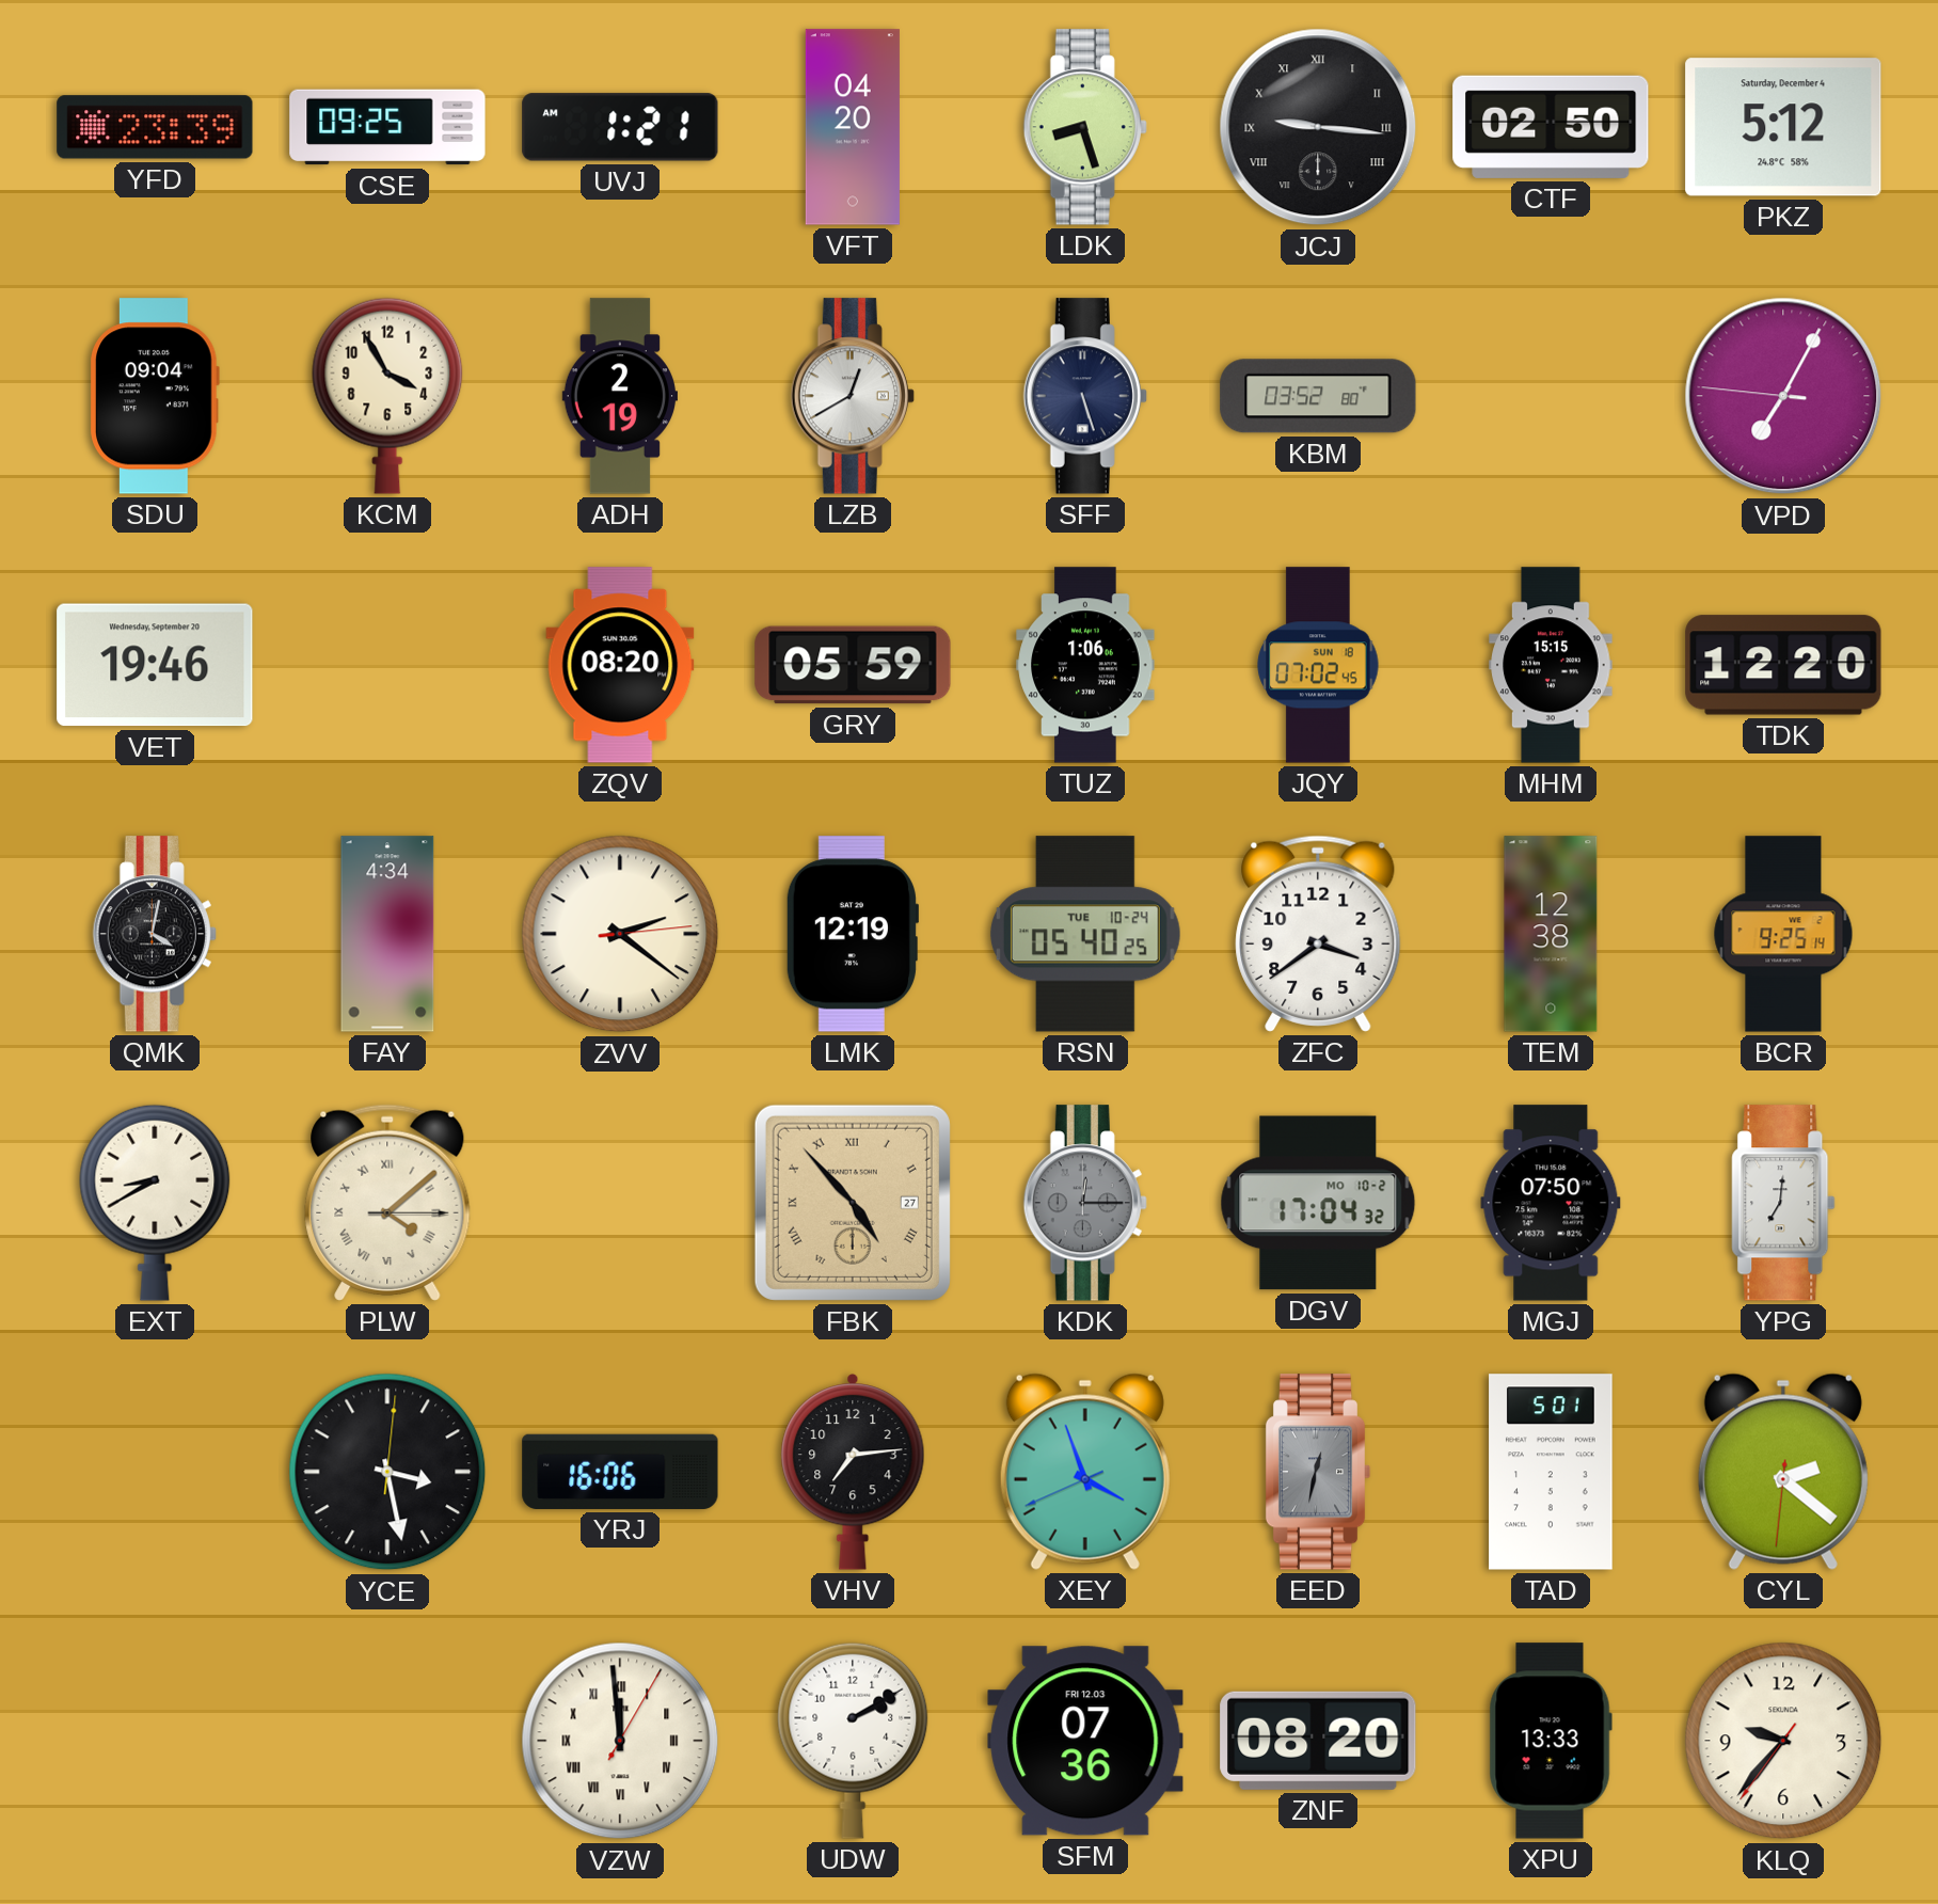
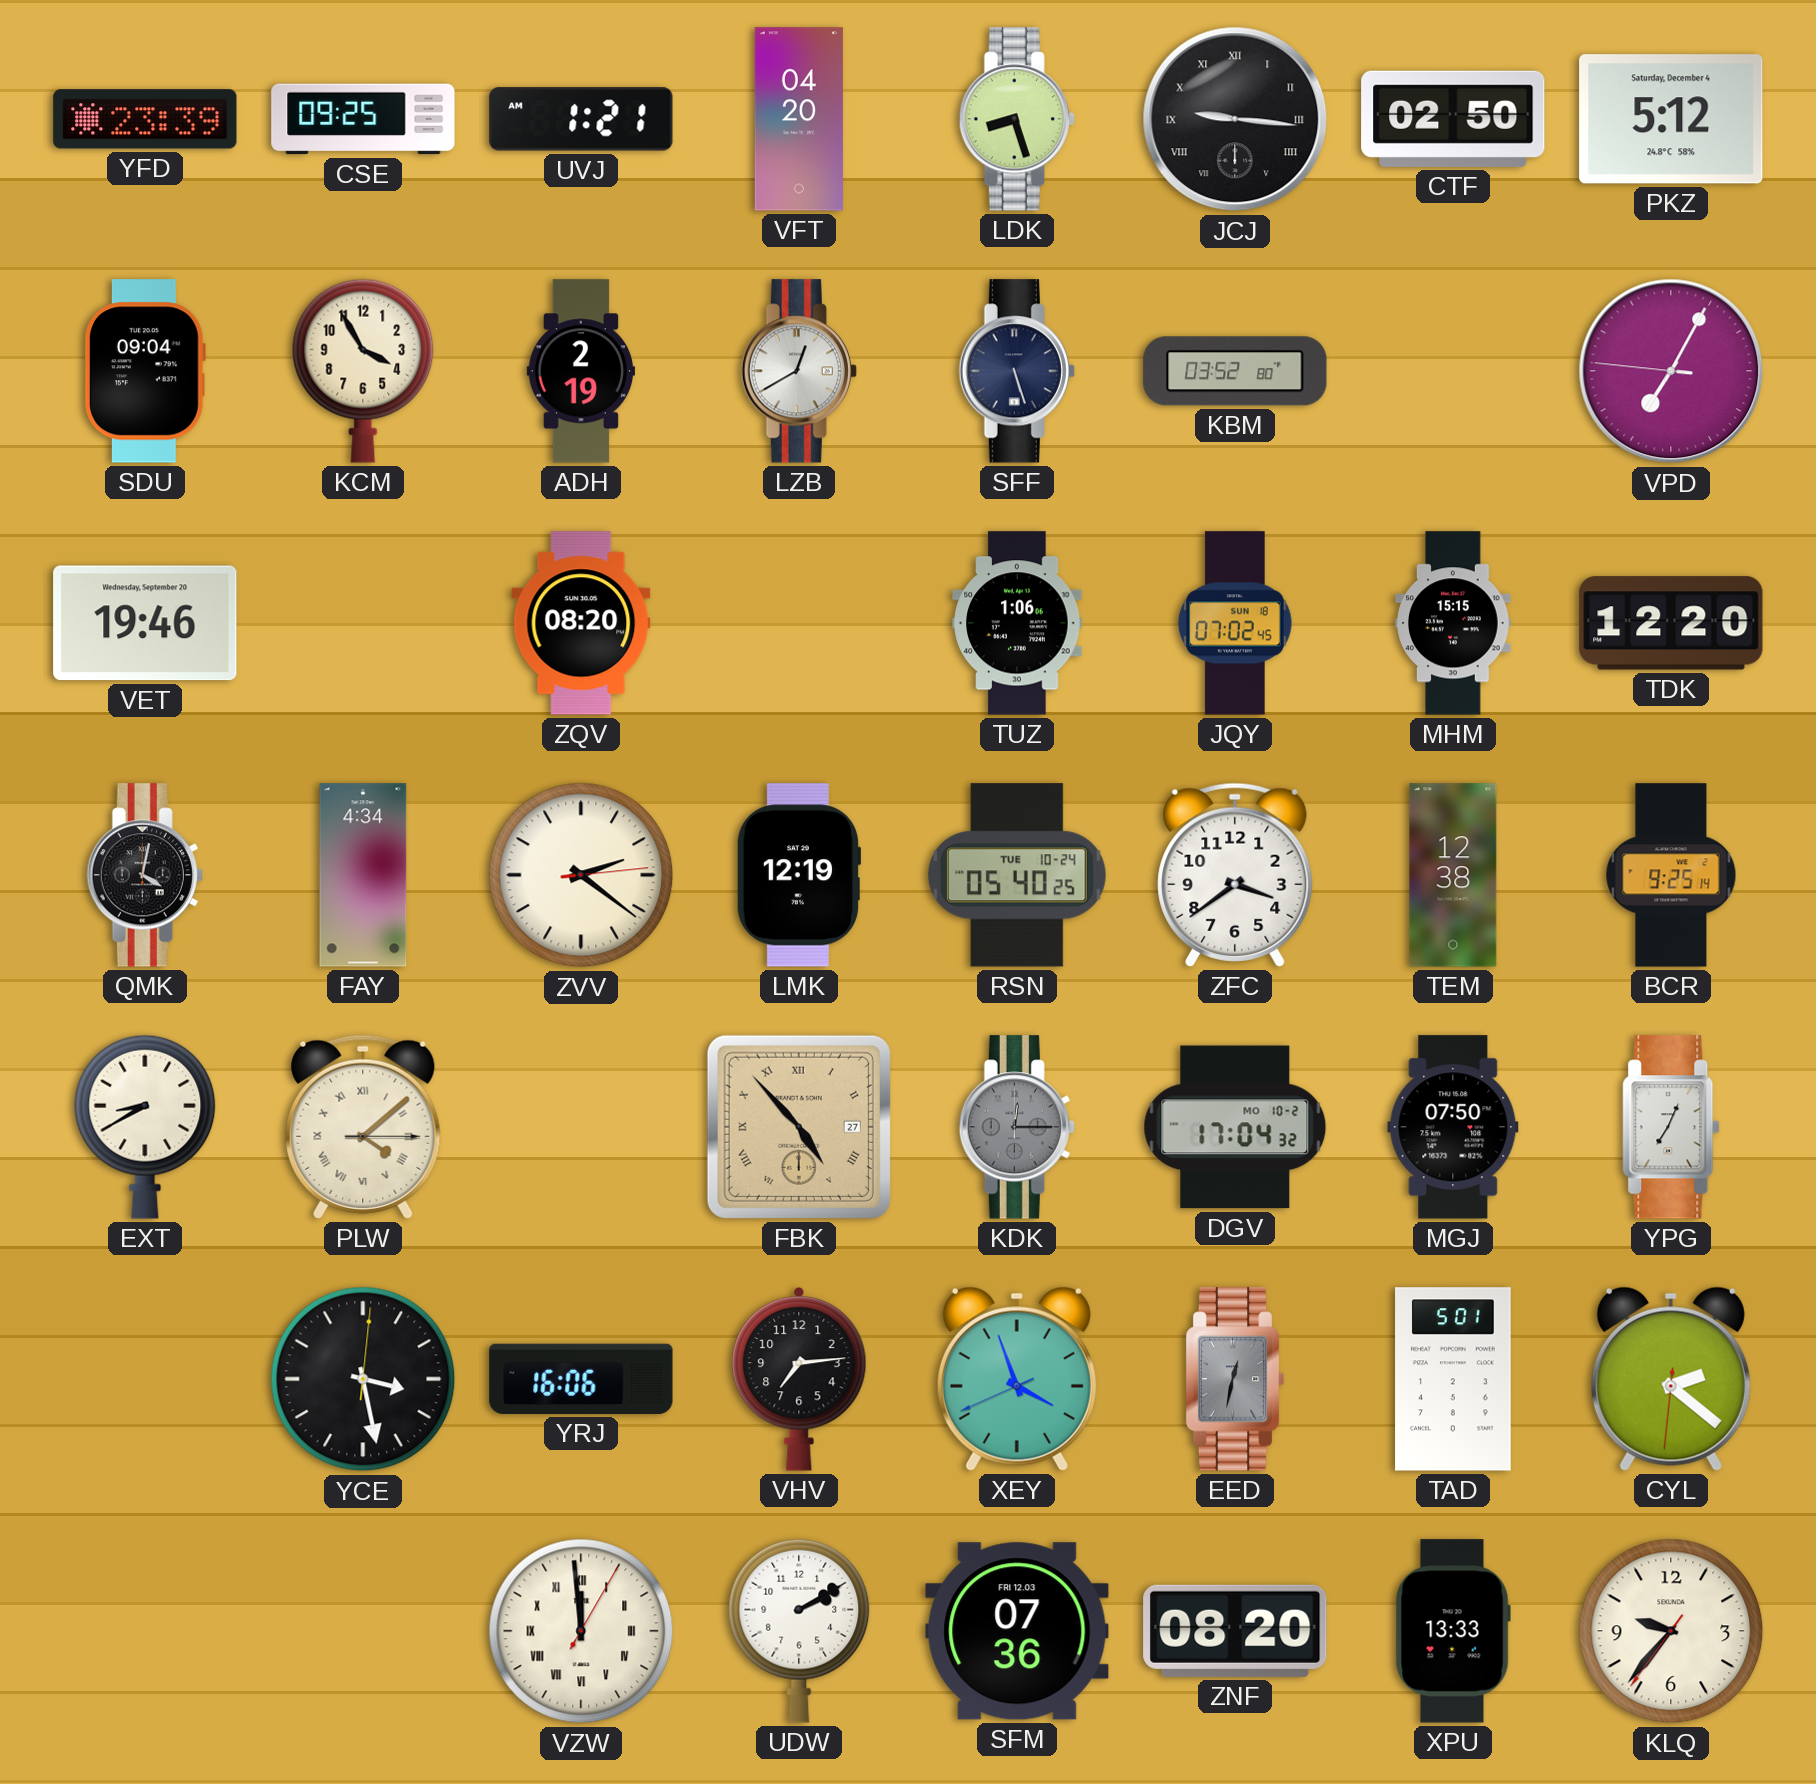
GRY: 05:59 -> none
YPG: 7:01 -> 7:04
